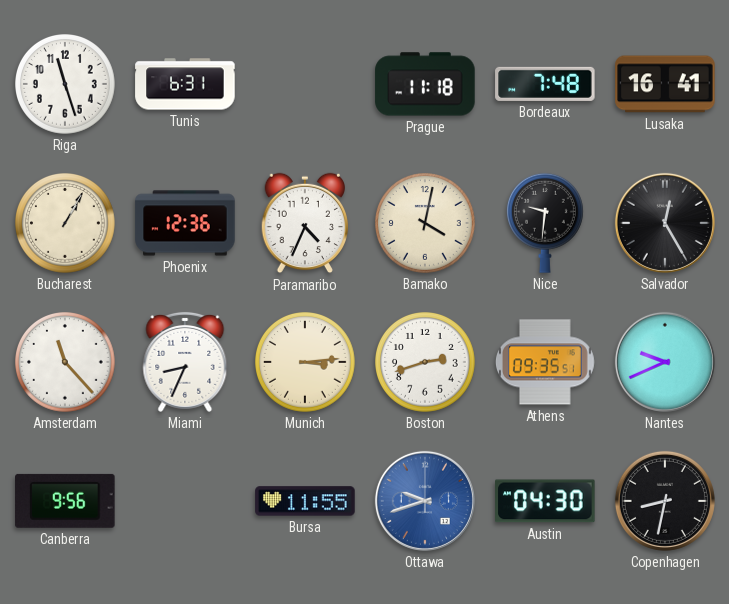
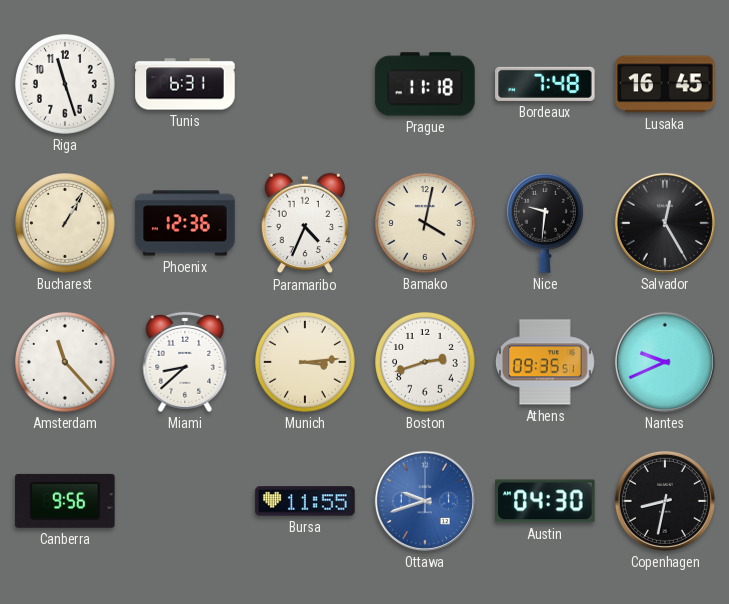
Lusaka: 16:41 -> 16:45
Miami: 8:34 -> 8:38
